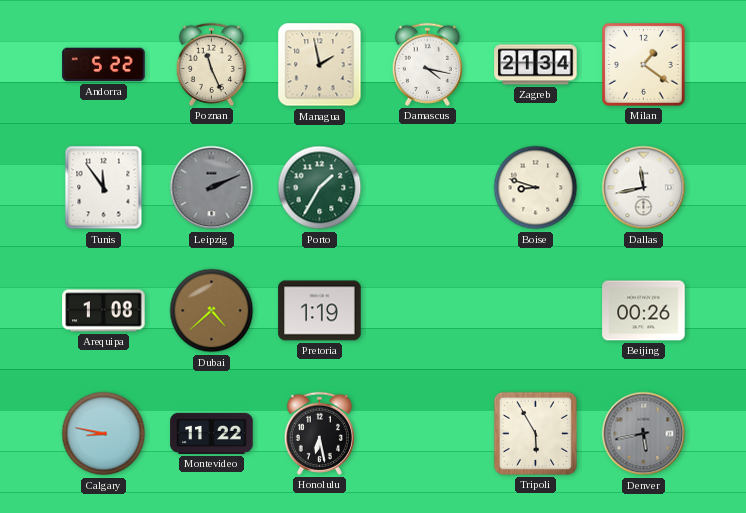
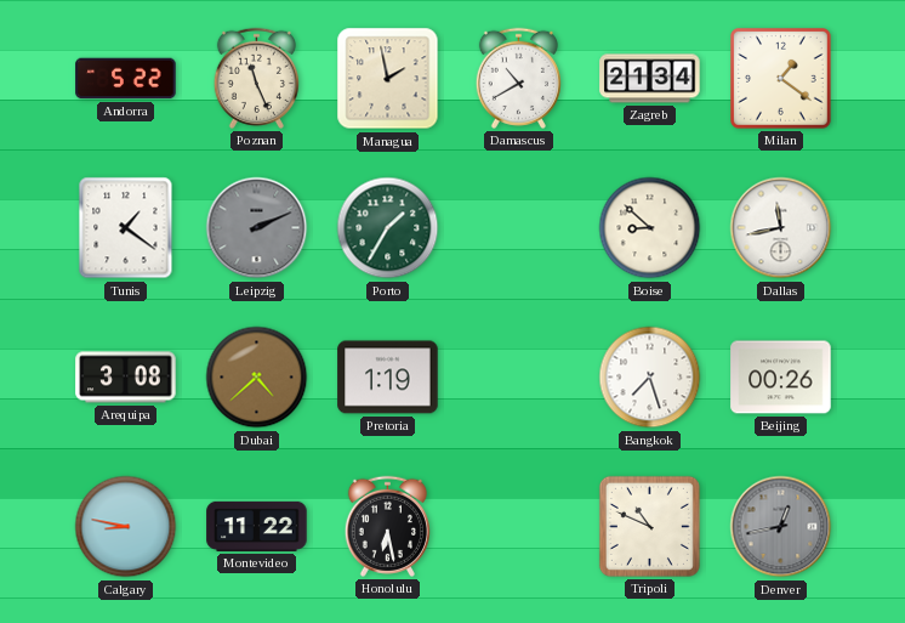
Damascus: 4:17 -> 10:40
Tunis: 11:54 -> 1:21
Boise: 8:48 -> 8:52
Arequipa: 1:08 -> 3:08
Bangkok: none -> 7:27
Tripoli: 5:55 -> 10:49
Denver: 5:43 -> 12:43
